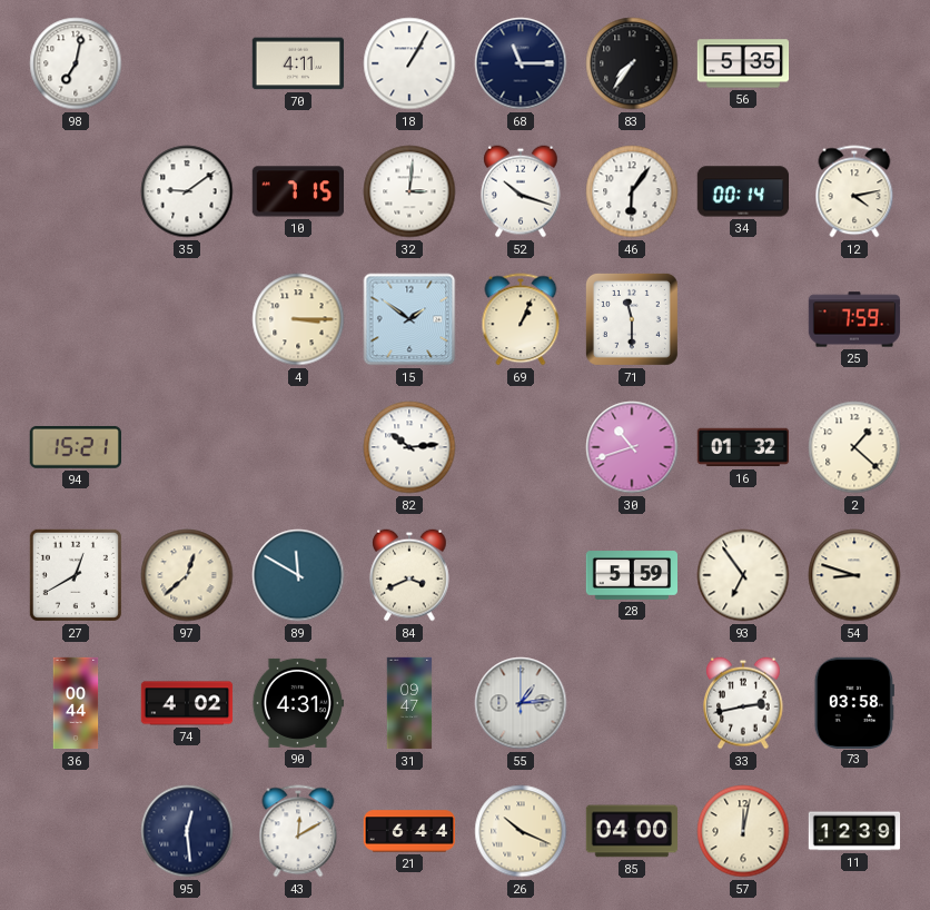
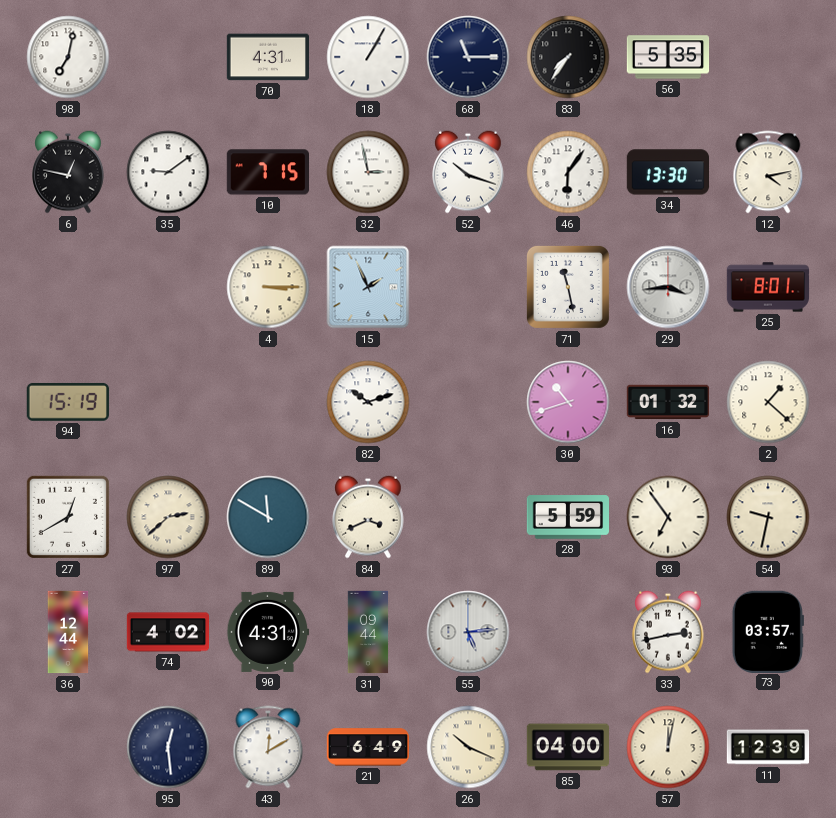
70: 4:11 -> 4:31
6: none -> 12:47
32: 3:01 -> 2:58
34: 00:14 -> 13:30
15: 1:51 -> 1:56
69: 1:04 -> none
71: 11:30 -> 11:28
29: none -> 3:44
25: 7:59 -> 8:01
94: 15:21 -> 15:19
82: 10:14 -> 10:12
97: 12:38 -> 2:38
54: 8:48 -> 9:32
36: 00:44 -> 12:44
31: 09:47 -> 09:44
55: 1:14 -> 5:14
73: 03:58 -> 03:57
21: 6:44 -> 6:49
